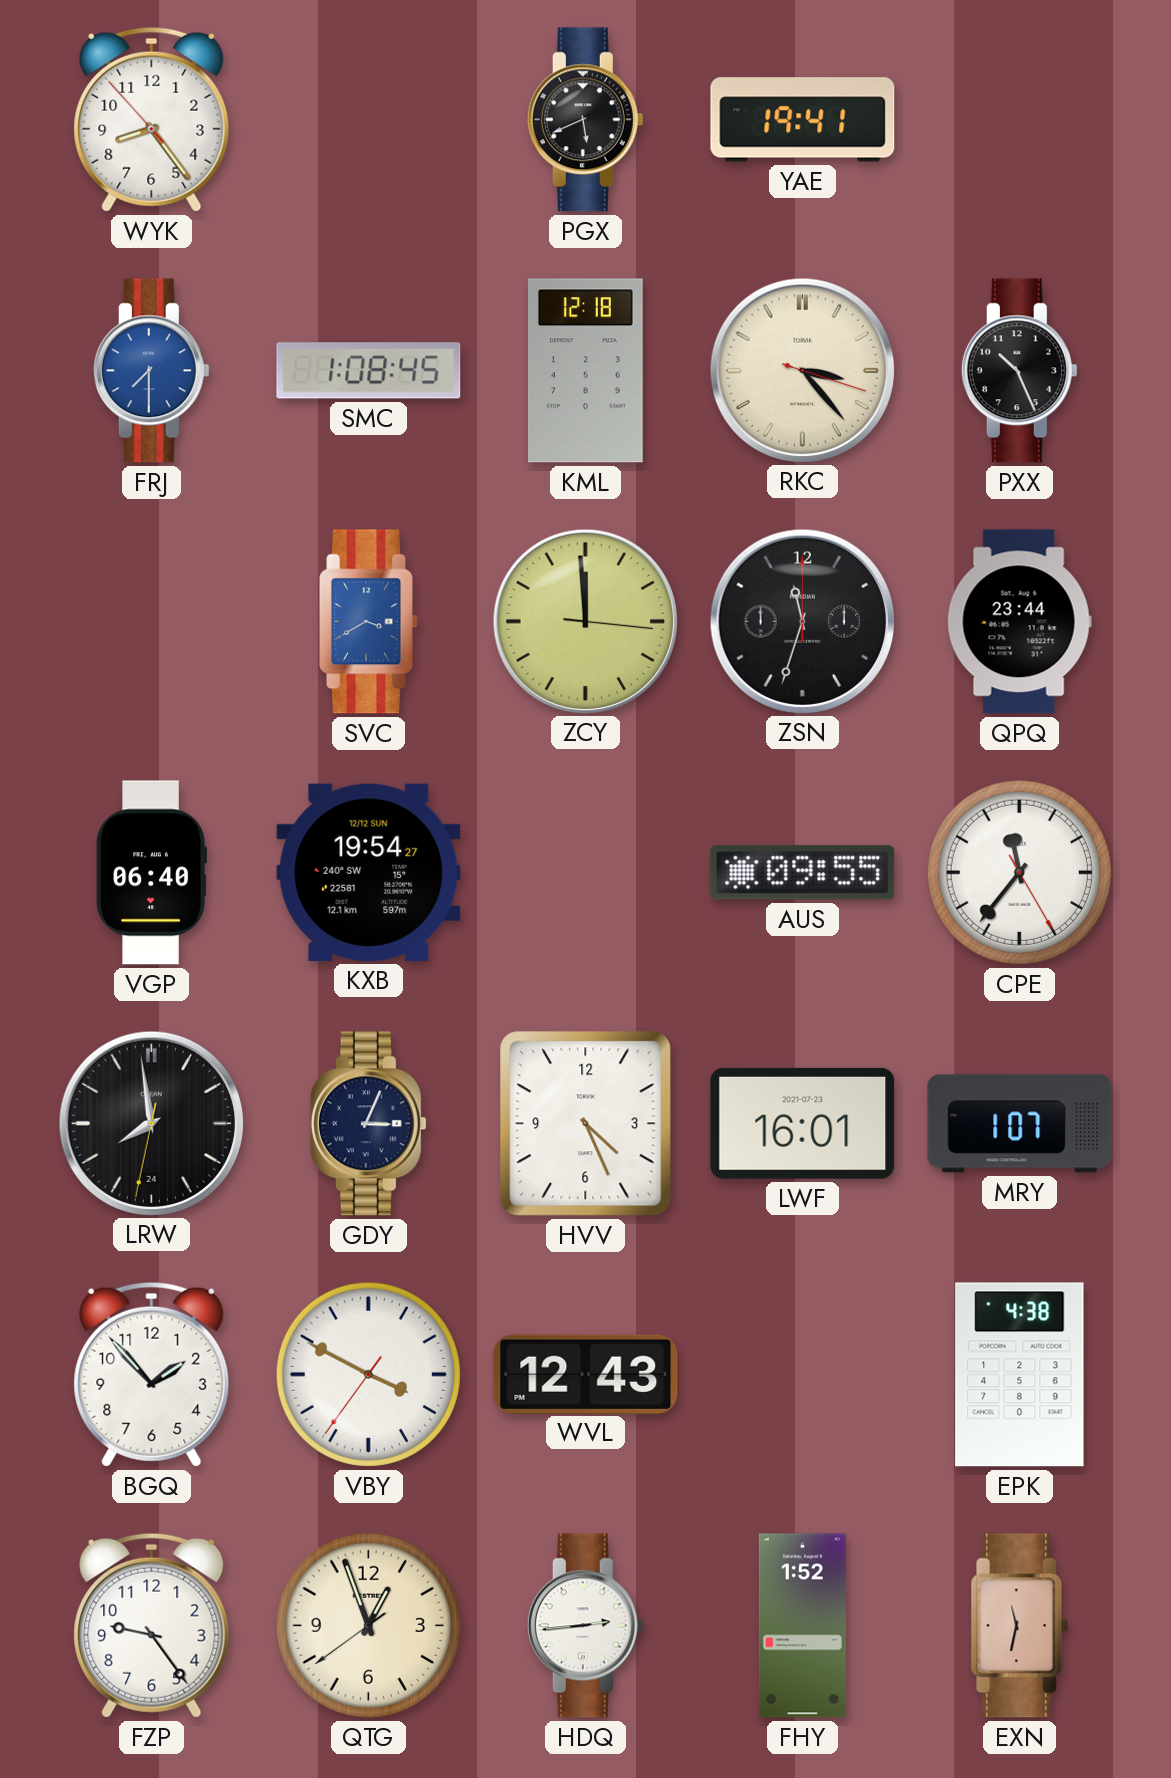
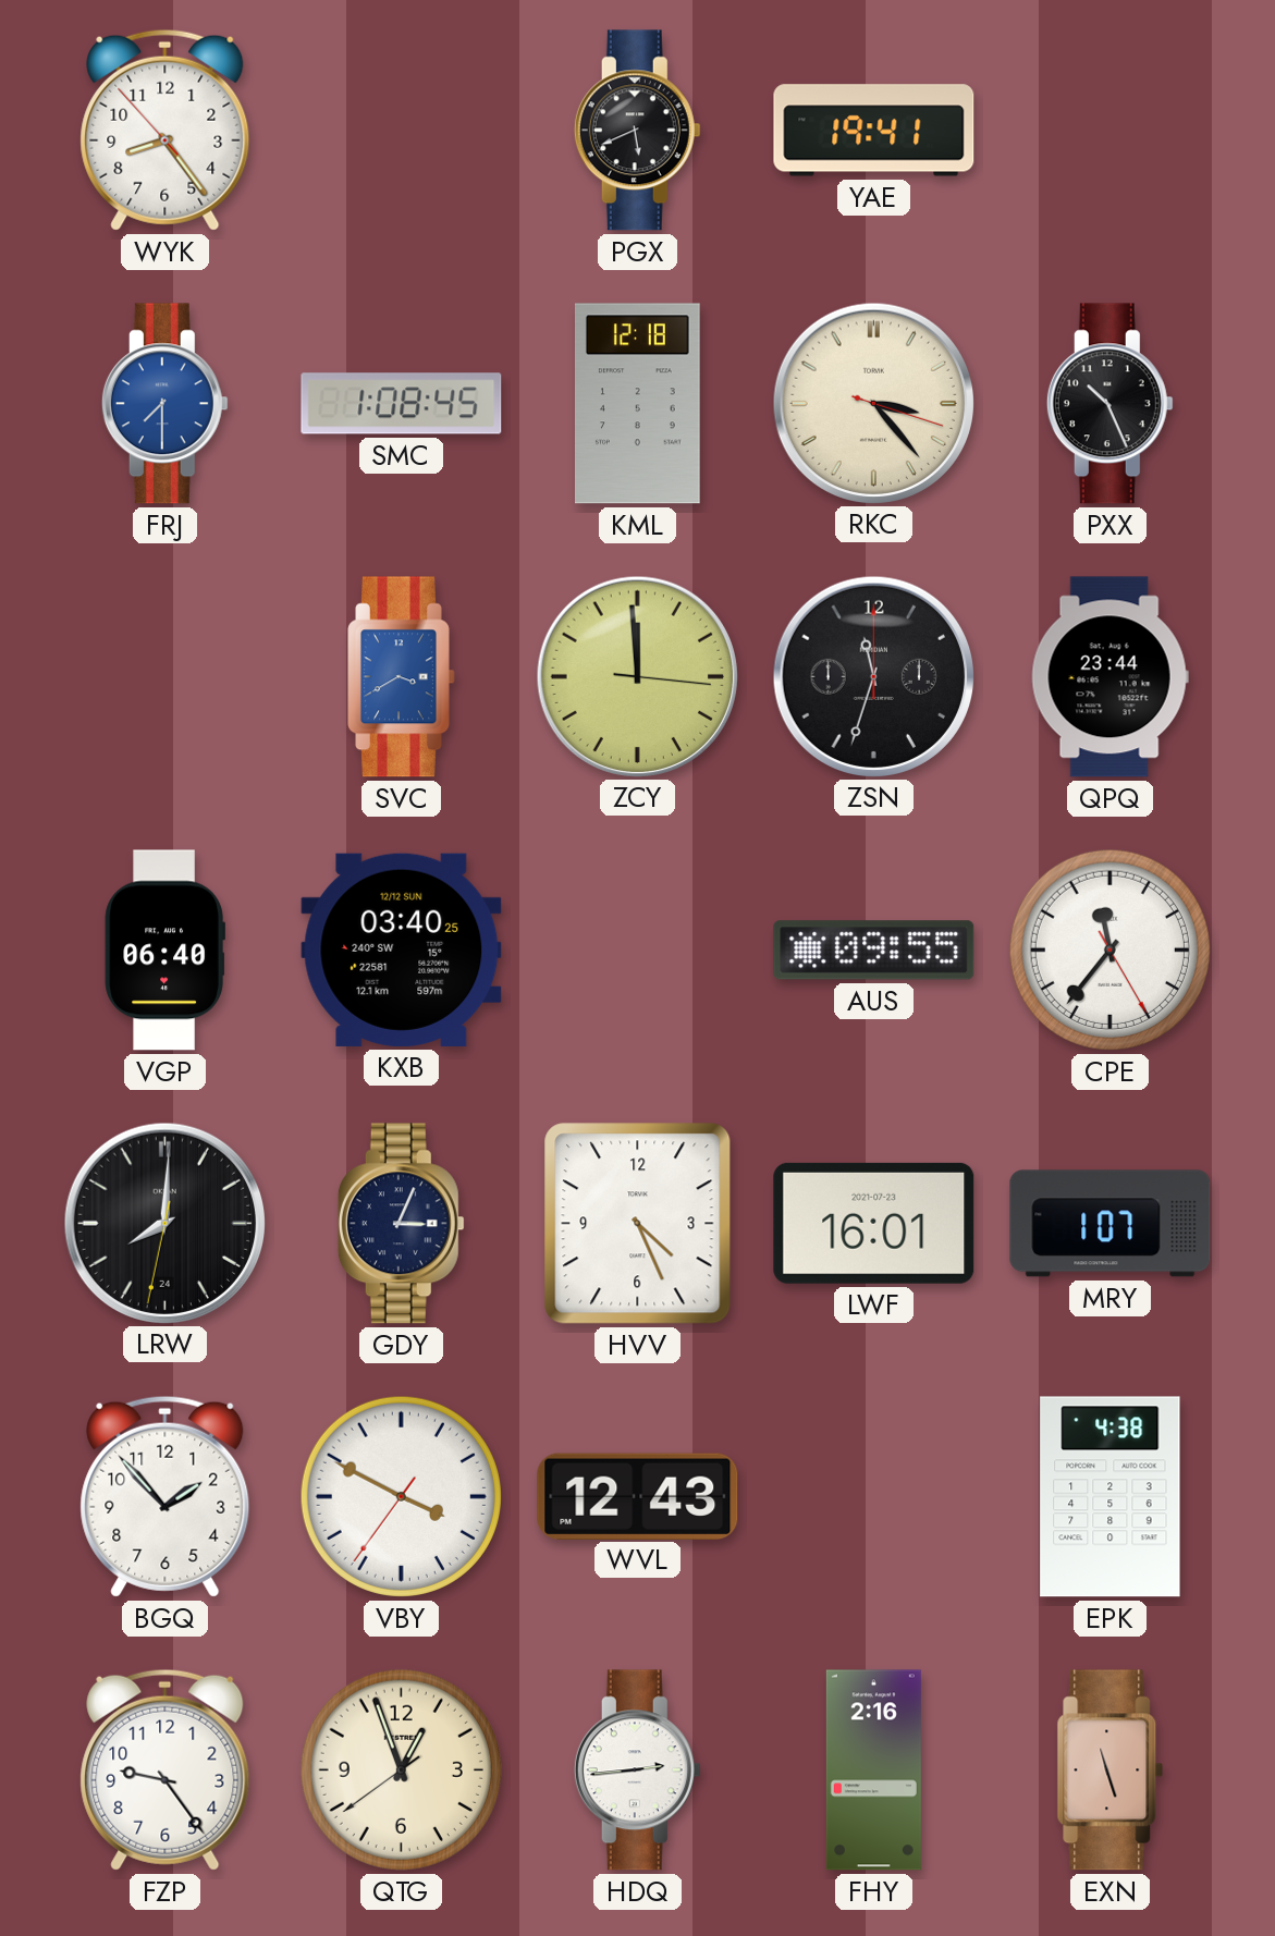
KXB: 19:54 -> 03:40
LRW: 7:58 -> 8:00
FHY: 1:52 -> 2:16
EXN: 11:32 -> 11:27
